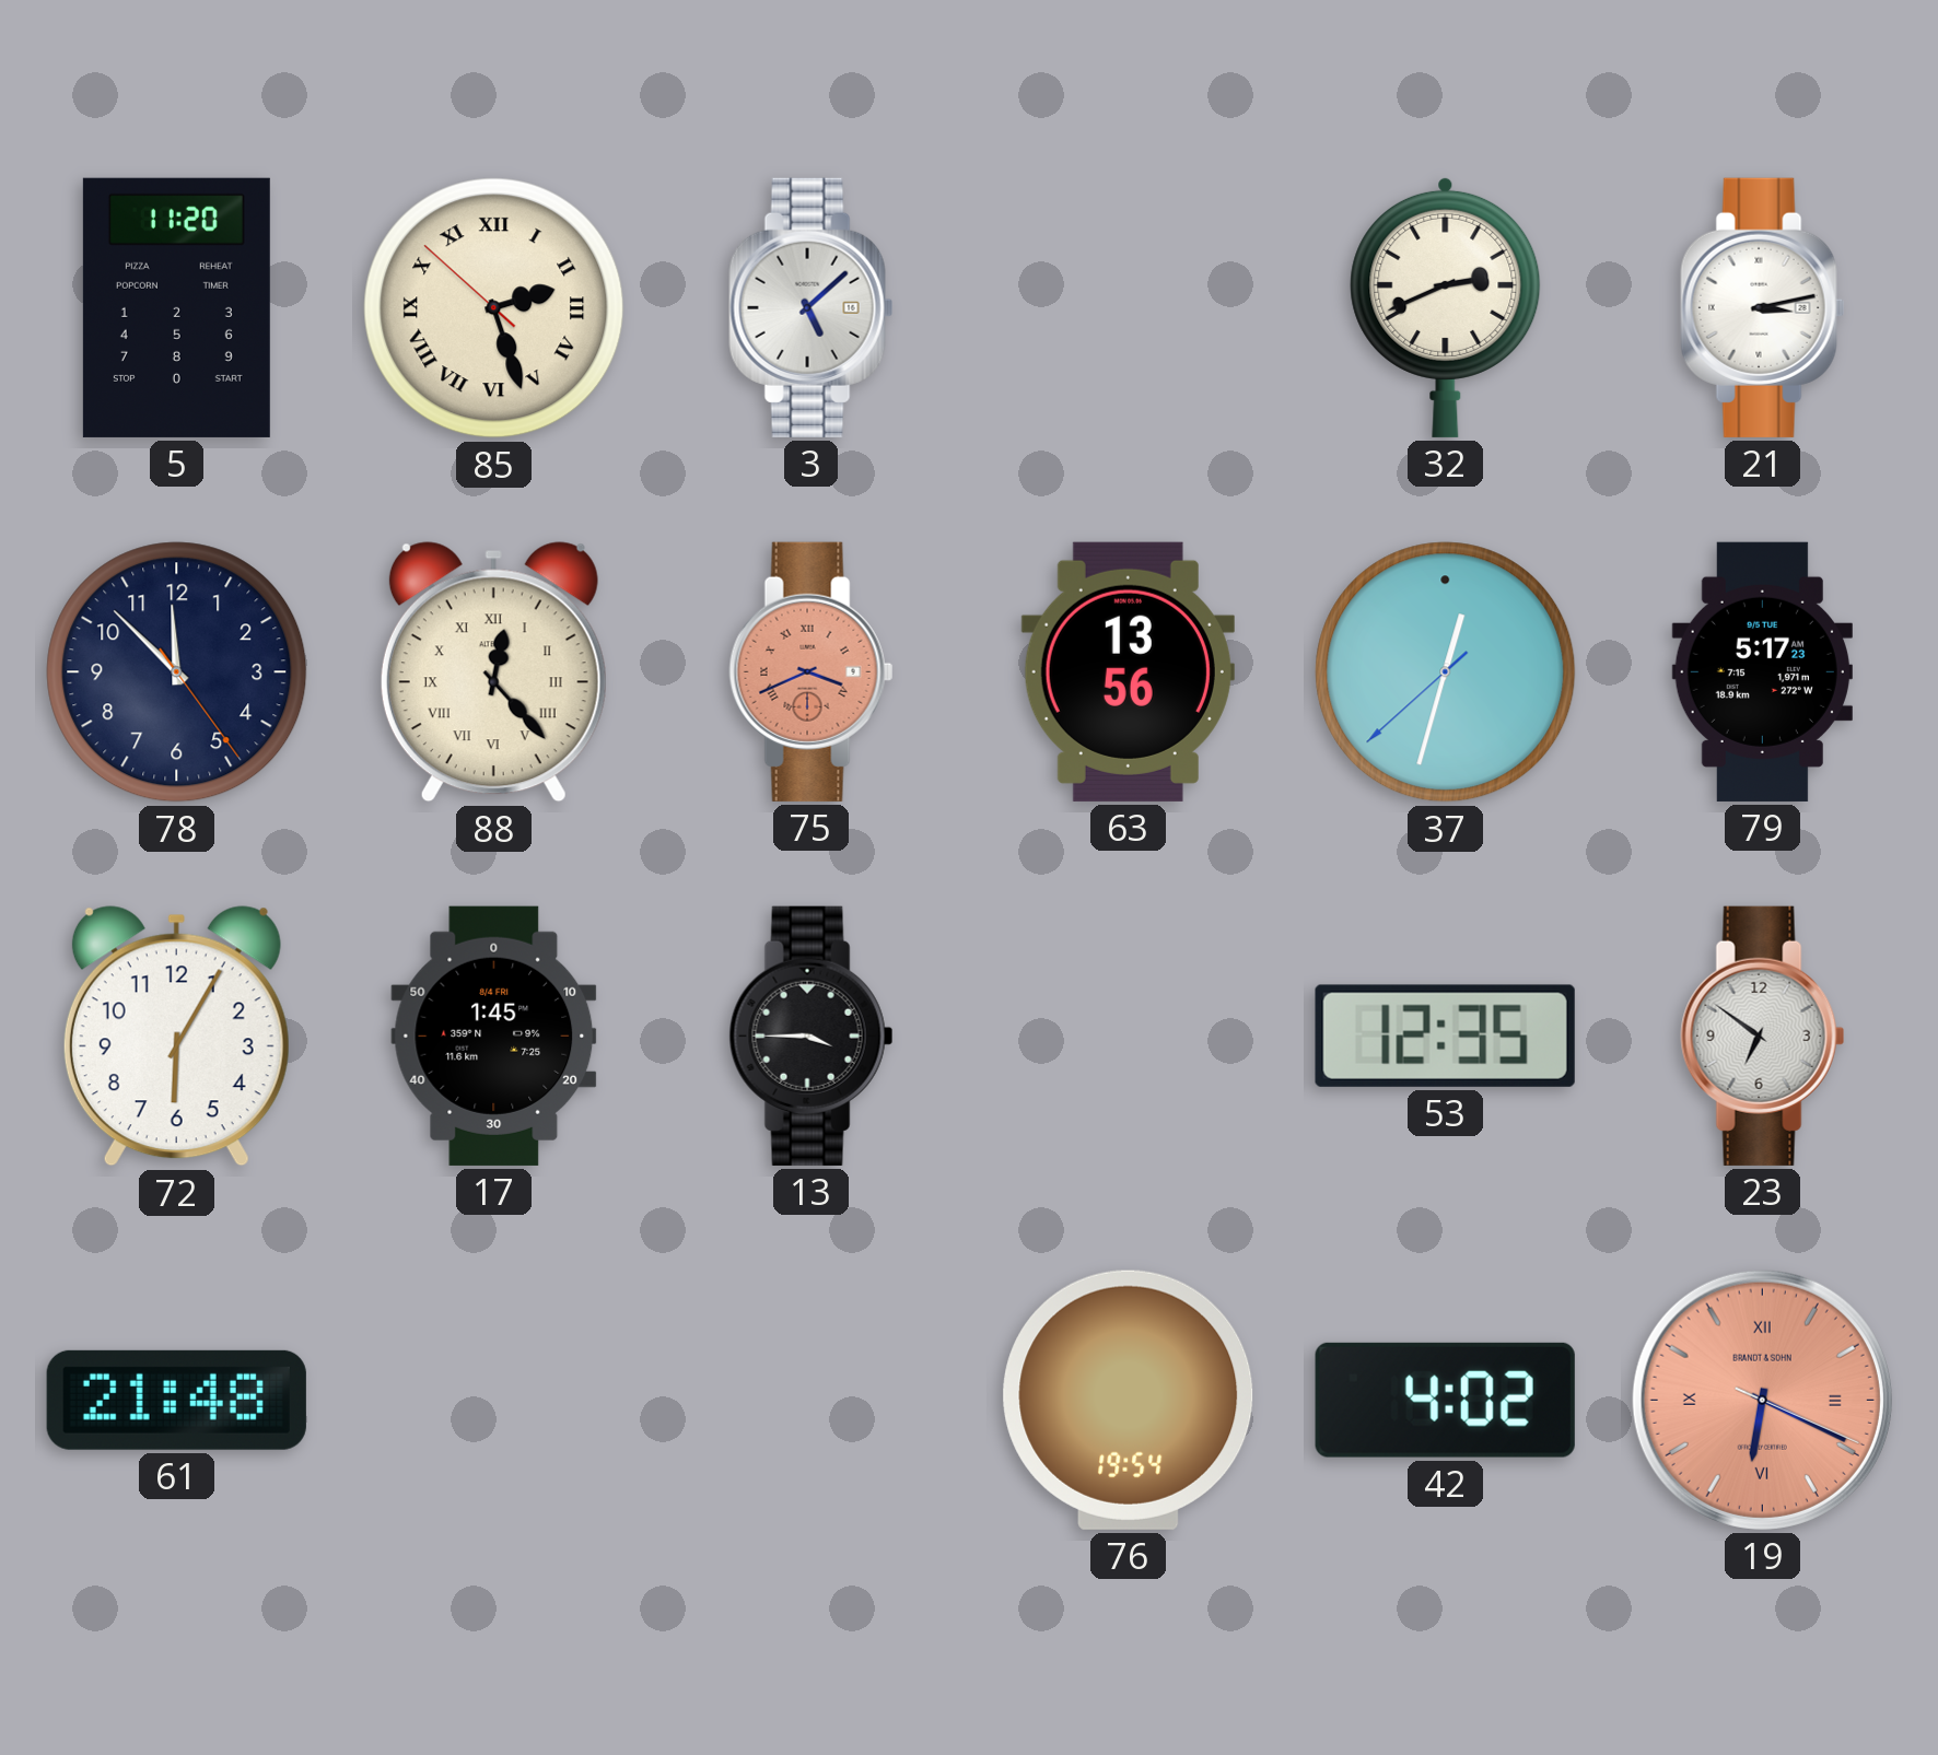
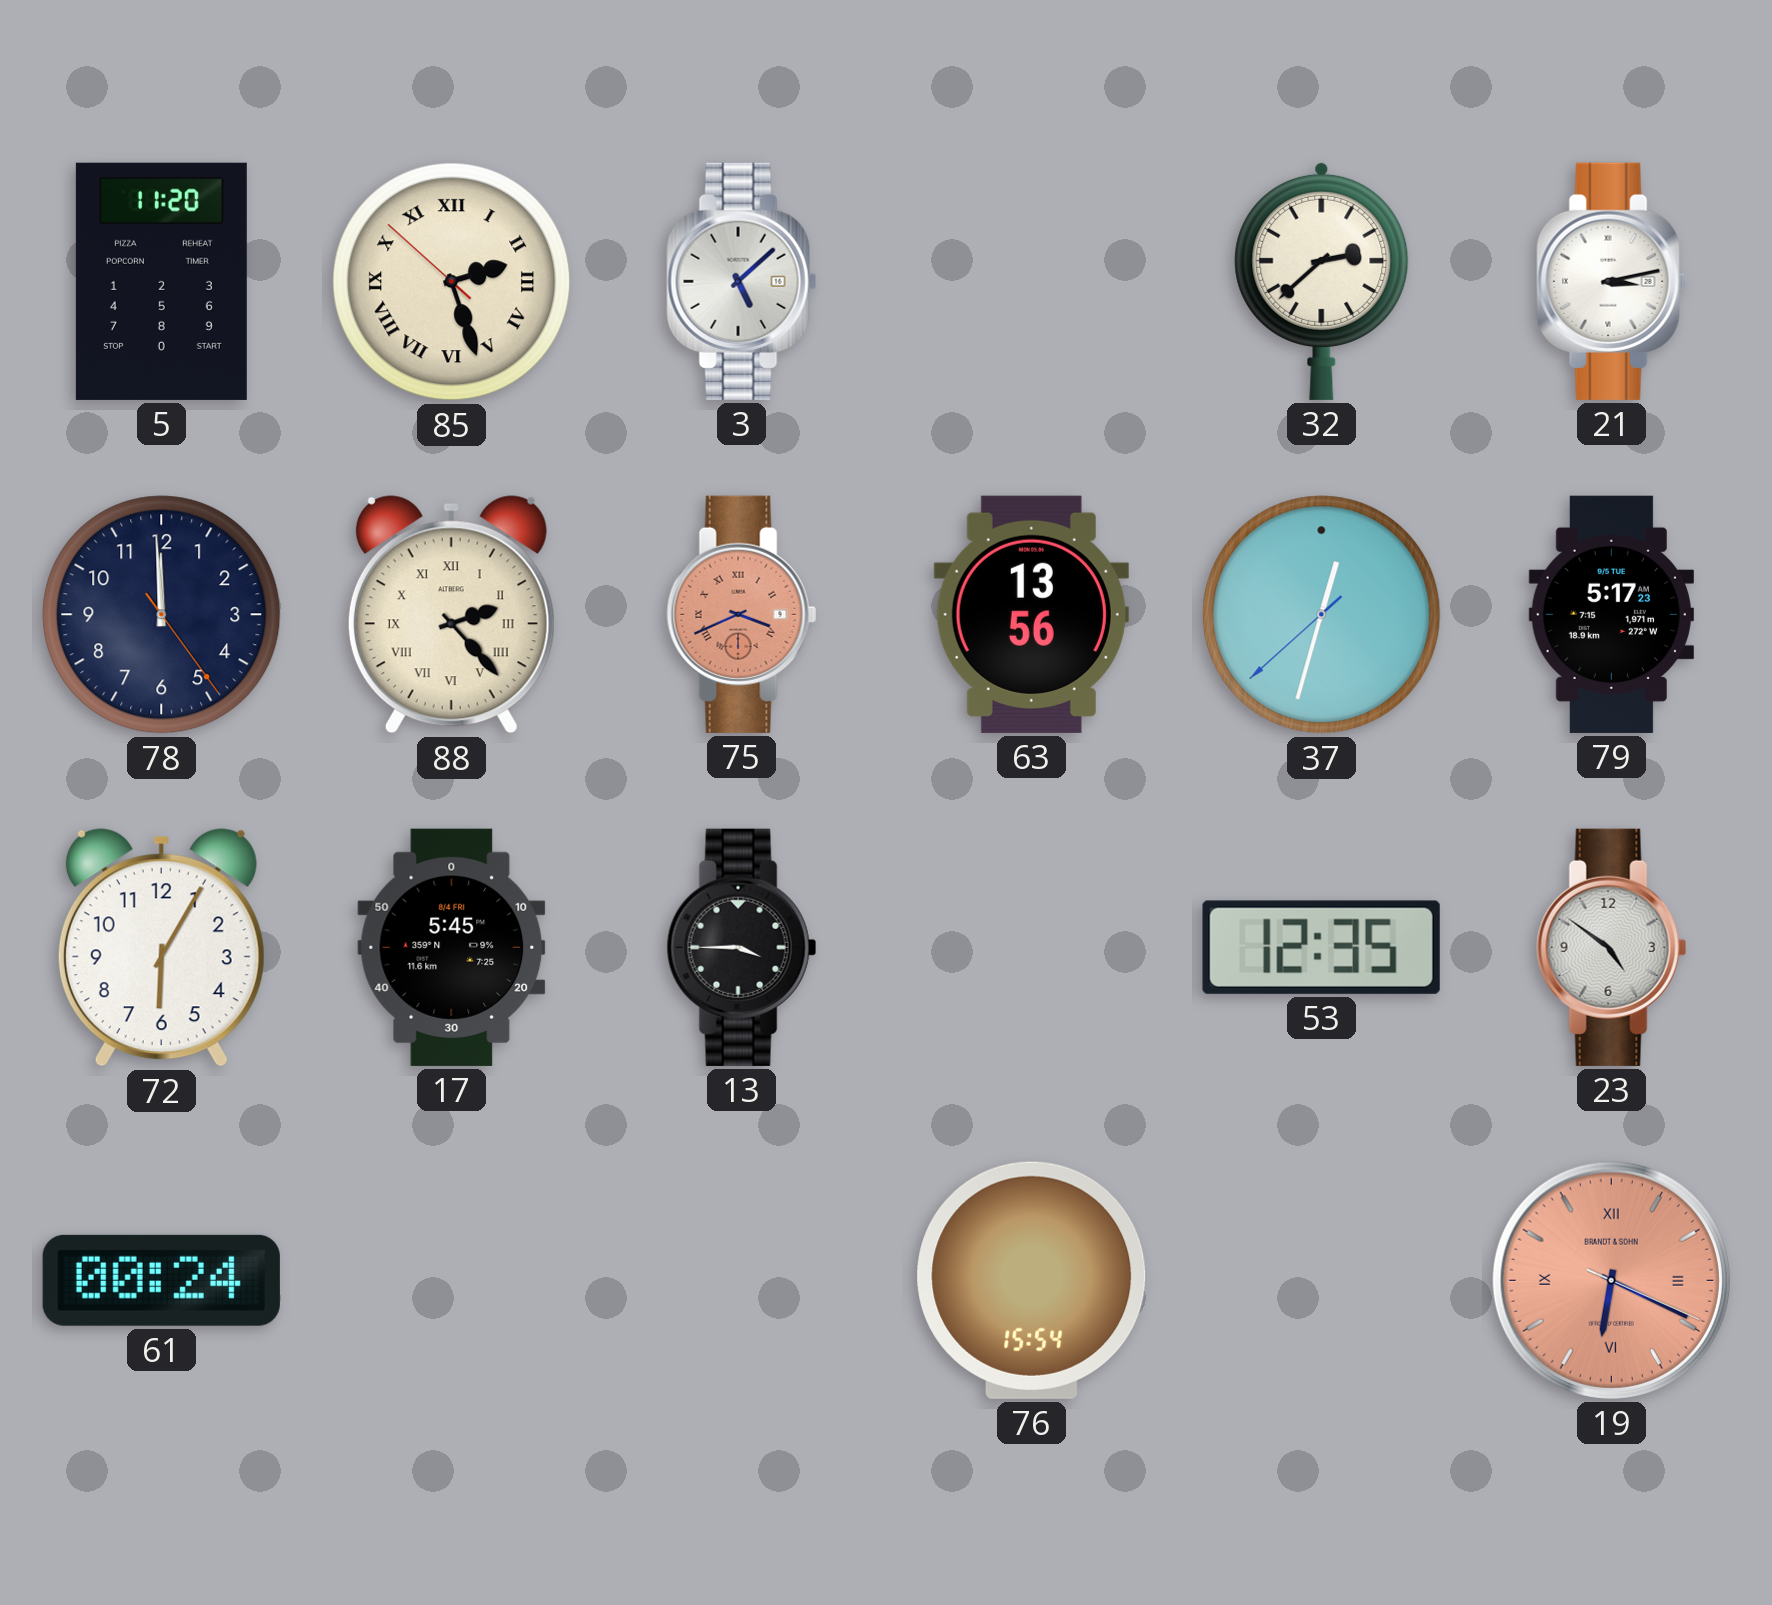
32: 2:41 -> 2:38
78: 11:52 -> 11:59
88: 12:23 -> 2:23
17: 1:45 -> 5:45
23: 6:51 -> 4:51
61: 21:48 -> 00:24
76: 19:54 -> 15:54
42: 4:02 -> none
